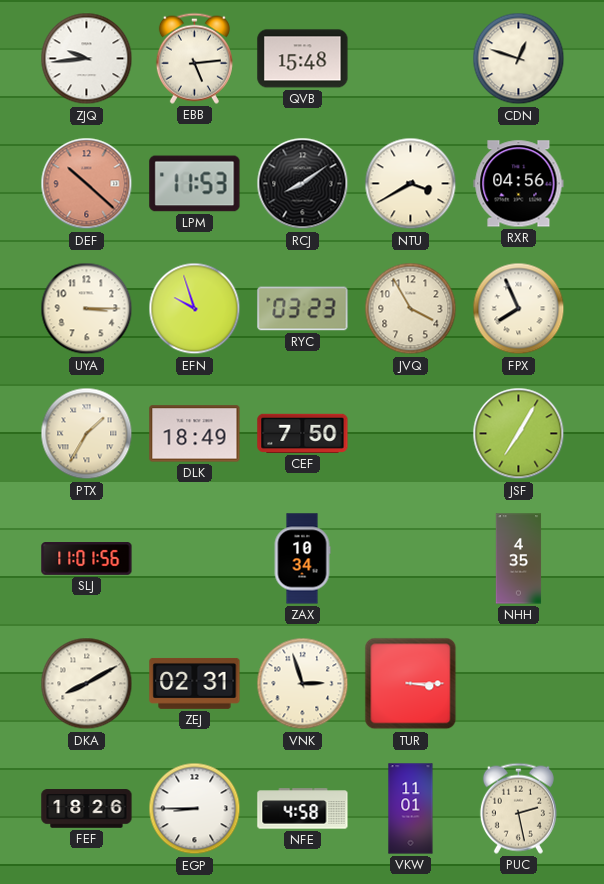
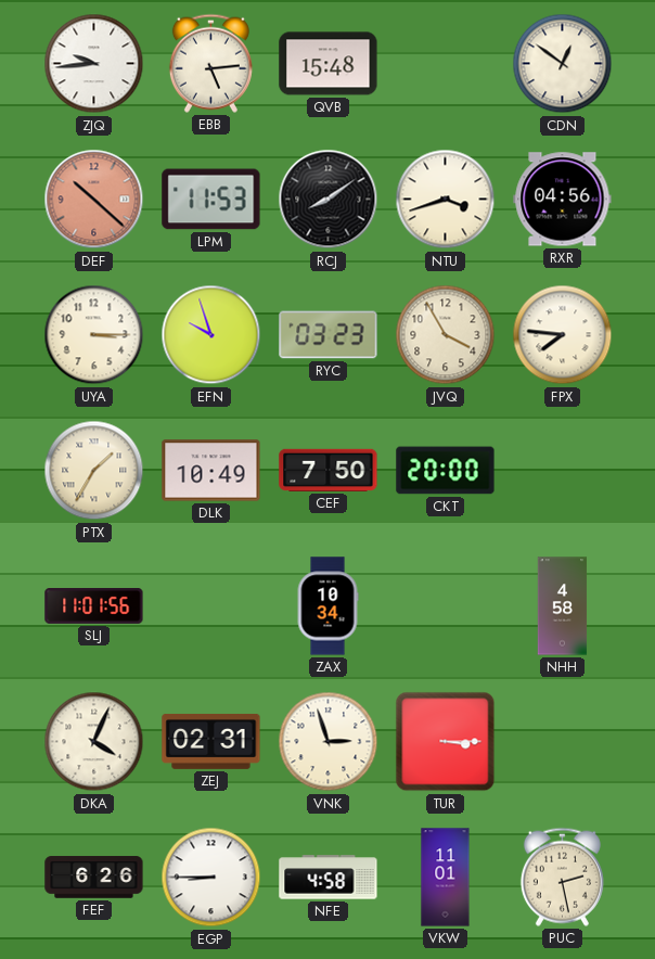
CDN: 12:48 -> 12:51
NTU: 3:40 -> 3:42
FPX: 7:56 -> 7:46
DLK: 18:49 -> 10:49
CKT: none -> 20:00
JSF: 7:05 -> none
NHH: 4:35 -> 4:58
DKA: 8:10 -> 4:04
FEF: 18:26 -> 6:26
